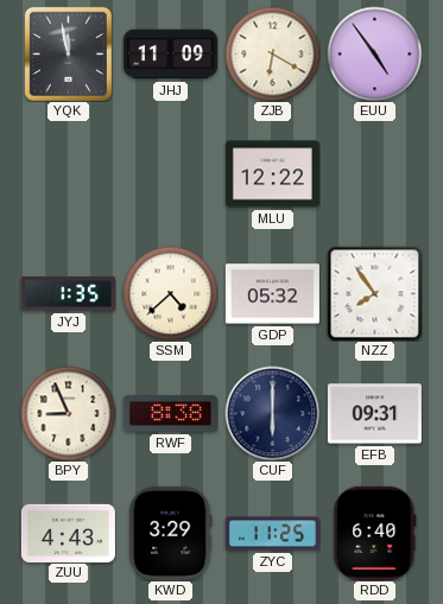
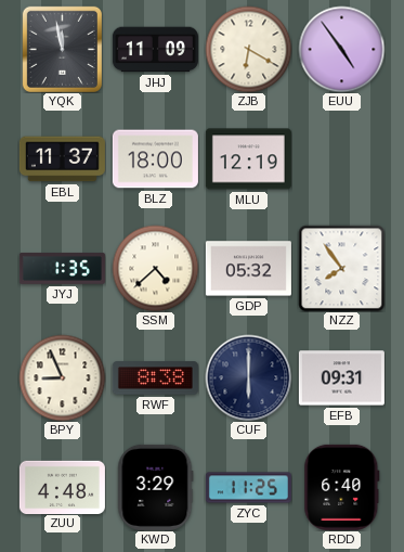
EBL: none -> 11:37
BLZ: none -> 18:00
MLU: 12:22 -> 12:19
ZUU: 4:43 -> 4:48
